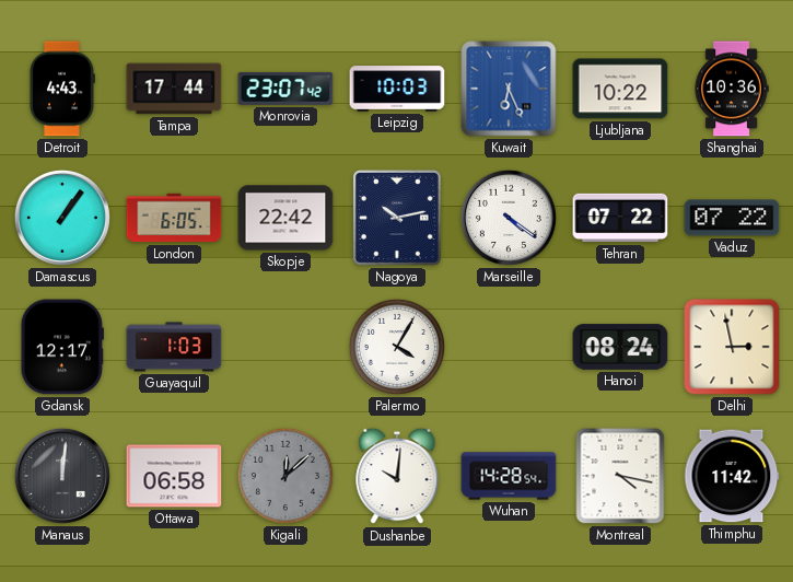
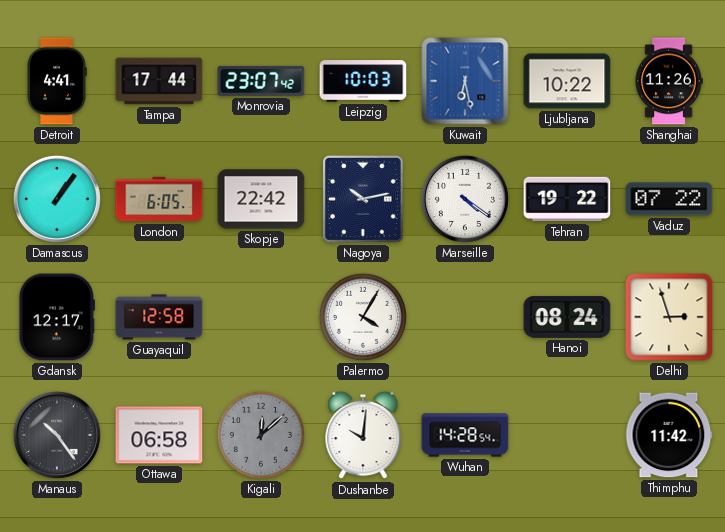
Detroit: 4:43 -> 4:41
Kuwait: 6:26 -> 6:28
Shanghai: 10:36 -> 11:26
Tehran: 07:22 -> 19:22
Guayaquil: 1:03 -> 12:58
Delhi: 2:58 -> 2:57
Manaus: 12:01 -> 10:24
Montreal: 4:17 -> none
